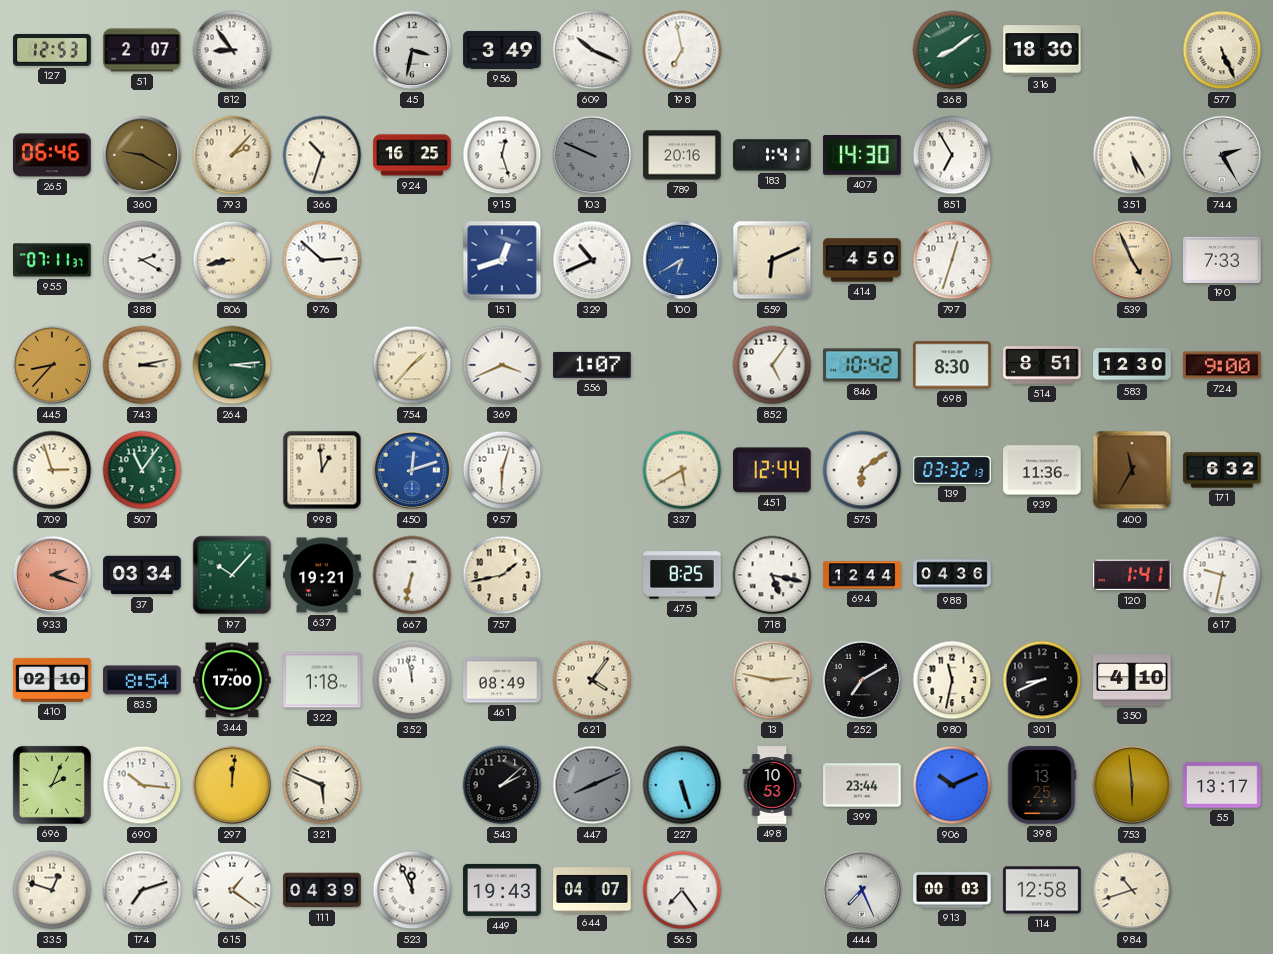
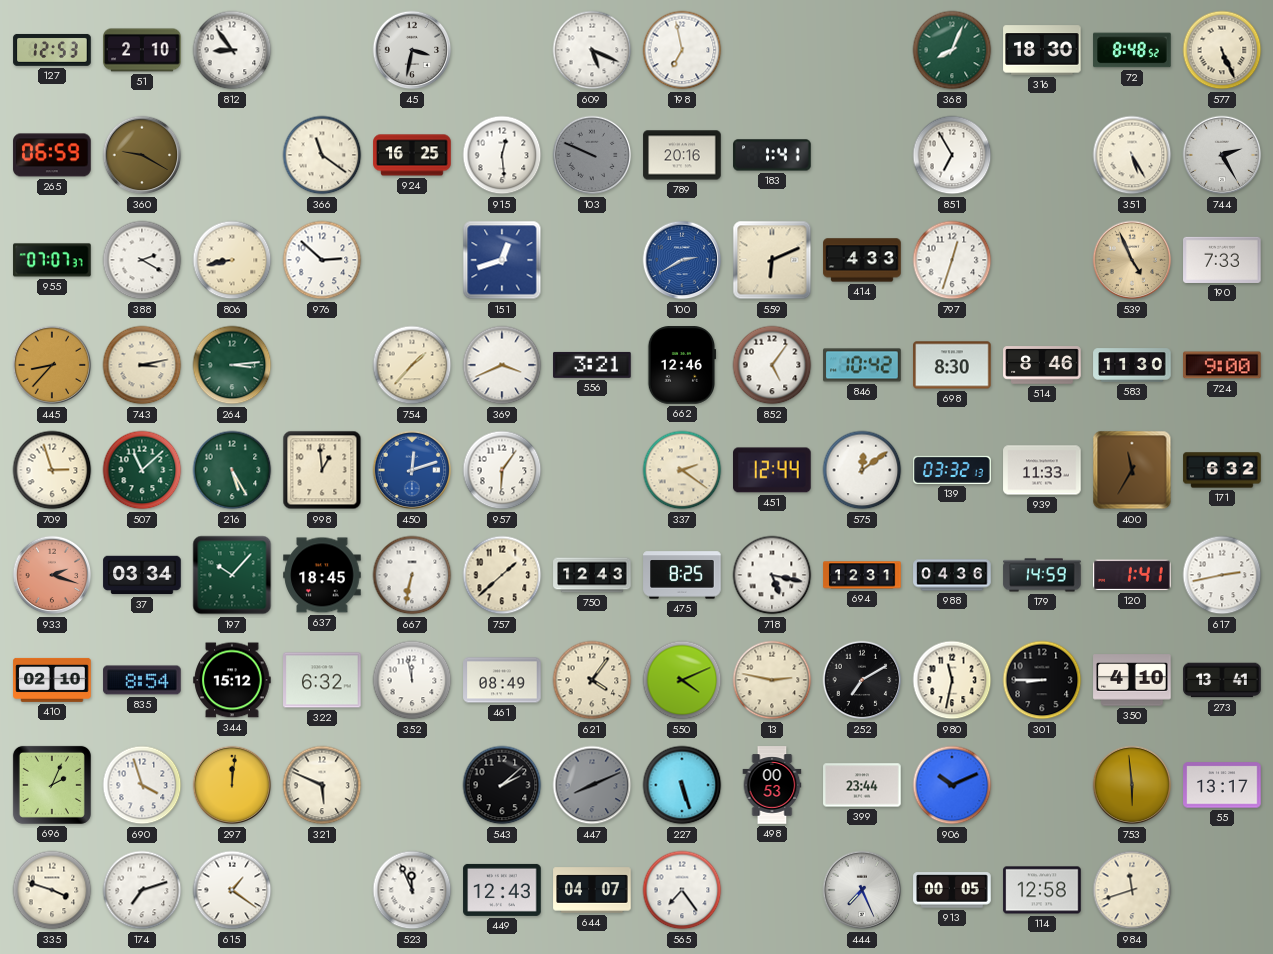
51: 2:07 -> 2:10
956: 3:49 -> none
609: 10:19 -> 5:19
368: 8:09 -> 8:04
72: none -> 8:48
265: 06:46 -> 06:59
793: 2:07 -> none
366: 10:33 -> 11:21
915: 12:27 -> 12:29
407: 14:30 -> none
955: 07:11 -> 07:07
329: 10:41 -> none
100: 6:40 -> 2:40
414: 4:50 -> 4:33
556: 1:07 -> 3:21
662: none -> 12:46
514: 8:51 -> 8:46
583: 12:30 -> 11:30
507: 11:06 -> 11:08
216: none -> 5:25
957: 6:03 -> 6:06
337: 5:40 -> 2:21
575: 6:09 -> 12:09
939: 11:36 -> 11:33
637: 19:21 -> 18:45
757: 1:43 -> 1:38
750: none -> 12:43
694: 12:44 -> 12:31
179: none -> 14:59
617: 9:32 -> 2:43
344: 17:00 -> 15:12
322: 1:18 -> 6:32
550: none -> 4:11
301: 8:41 -> 8:45
273: none -> 13:41
690: 10:16 -> 3:57
498: 10:53 -> 00:53
398: 13:25 -> none
335: 12:48 -> 3:48
111: 04:39 -> none
449: 19:43 -> 12:43
913: 00:03 -> 00:05
984: 10:42 -> 11:42
